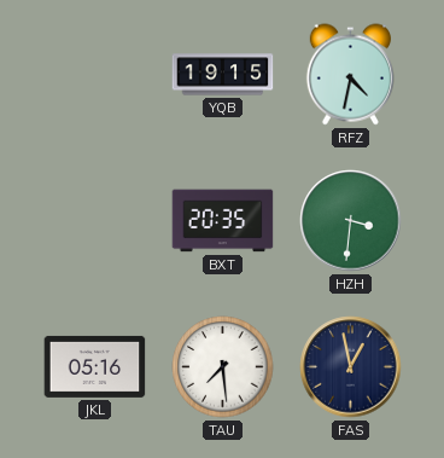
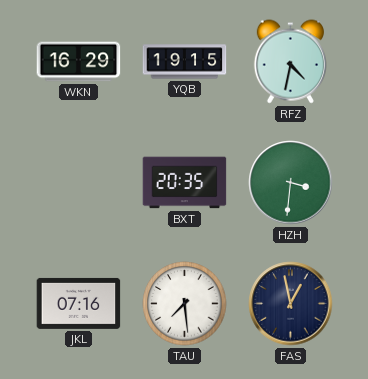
WKN: none -> 16:29
JKL: 05:16 -> 07:16
